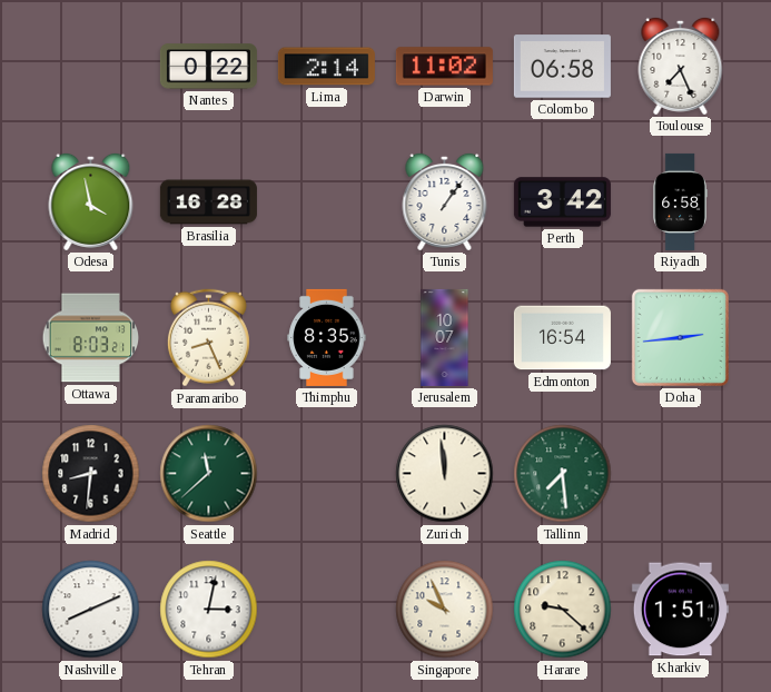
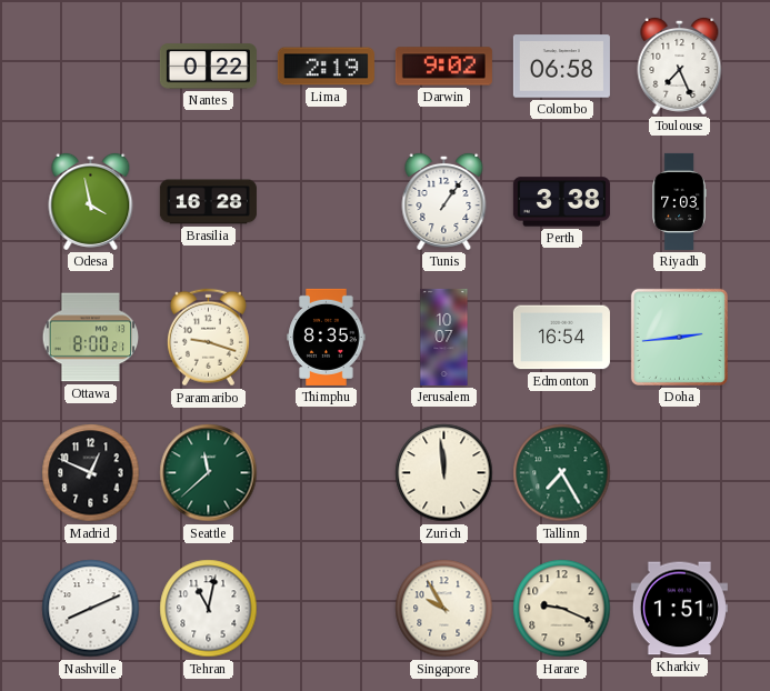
Lima: 2:14 -> 2:19
Darwin: 11:02 -> 9:02
Perth: 3:42 -> 3:38
Riyadh: 6:58 -> 7:03
Ottawa: 8:03 -> 8:00
Paramaribo: 8:26 -> 9:18
Madrid: 8:31 -> 12:49
Tallinn: 7:29 -> 7:25
Tehran: 3:02 -> 11:02
Singapore: 9:56 -> 9:55
Harare: 9:22 -> 9:19
